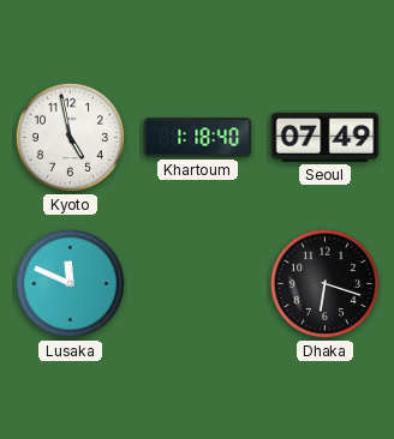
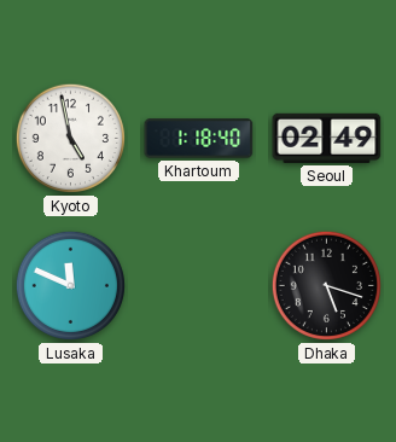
Seoul: 07:49 -> 02:49
Dhaka: 6:18 -> 5:18
